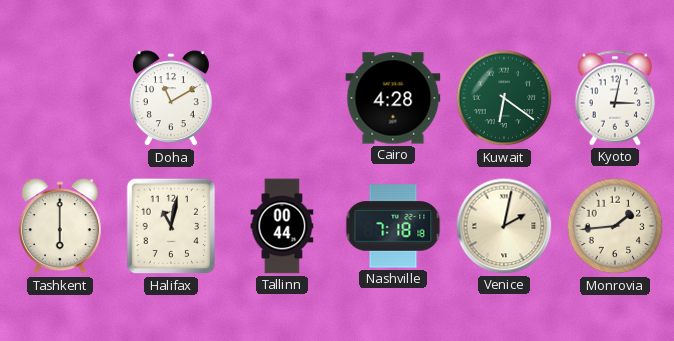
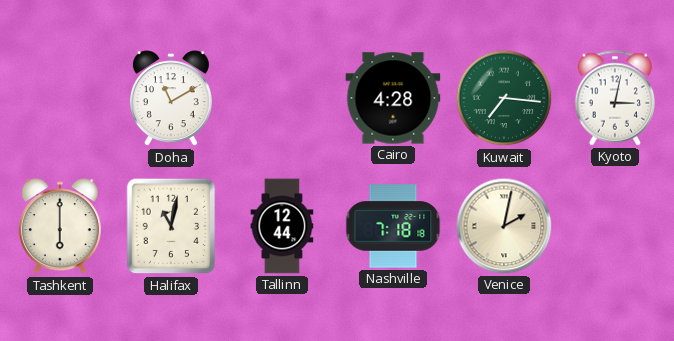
Kuwait: 6:21 -> 7:16
Tallinn: 00:44 -> 12:44
Monrovia: 1:44 -> none
